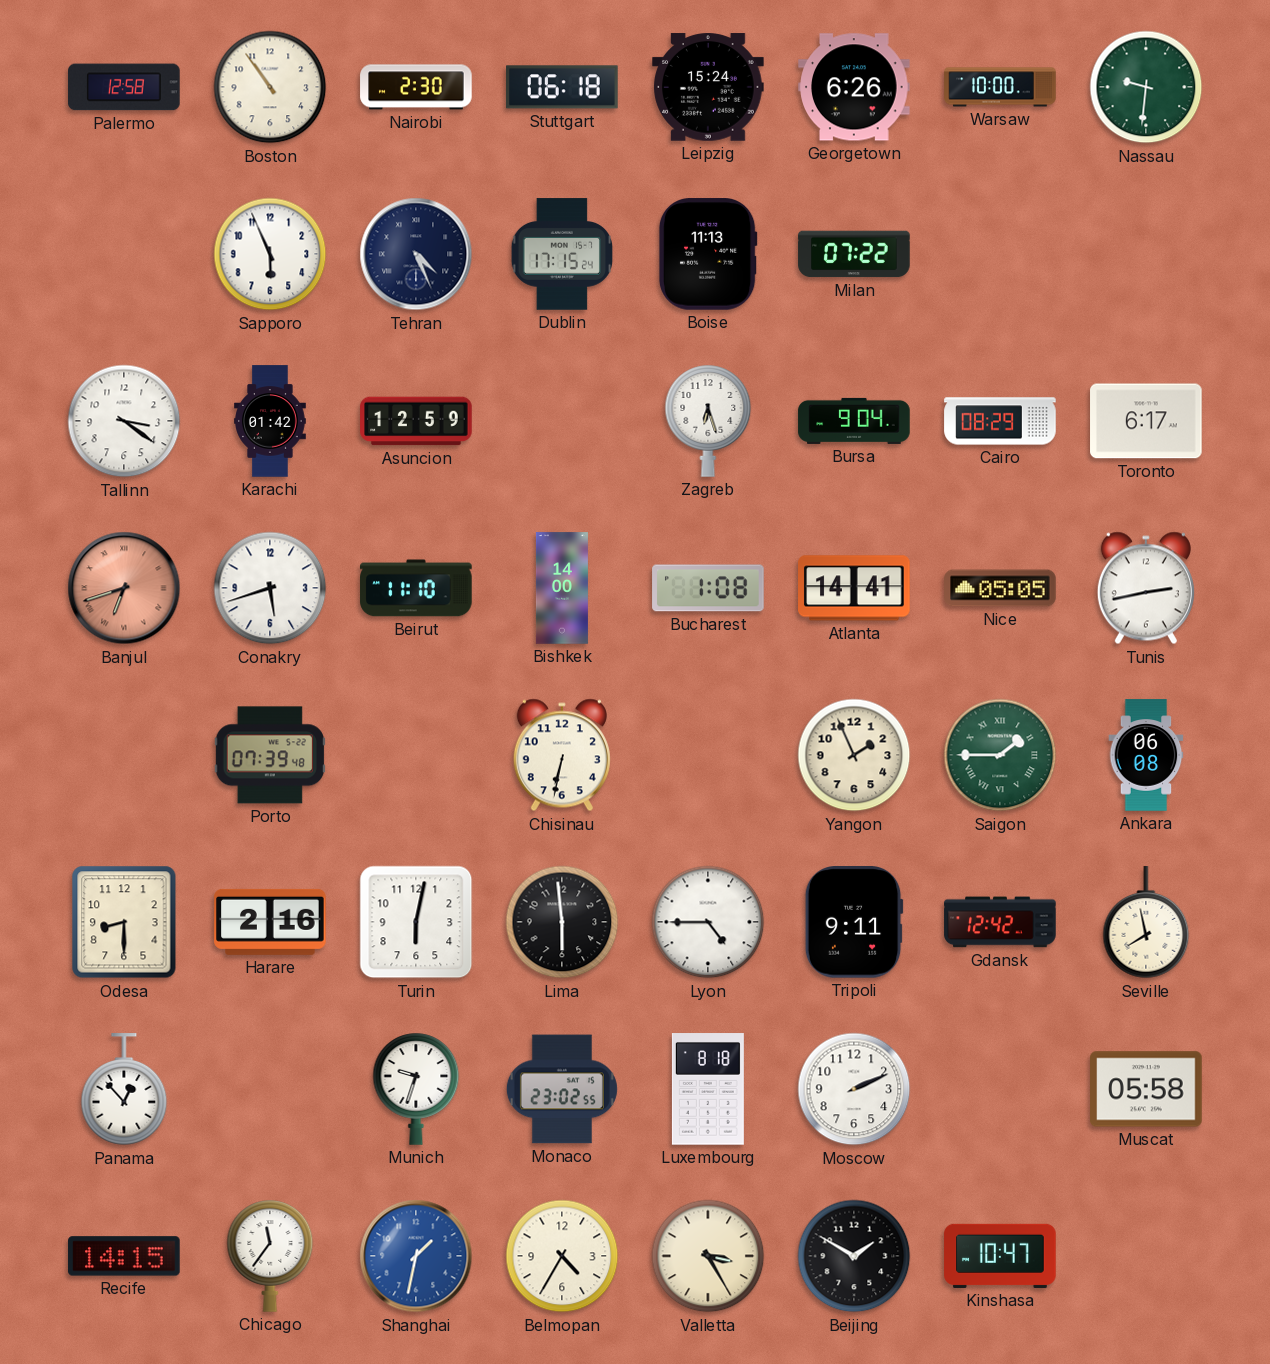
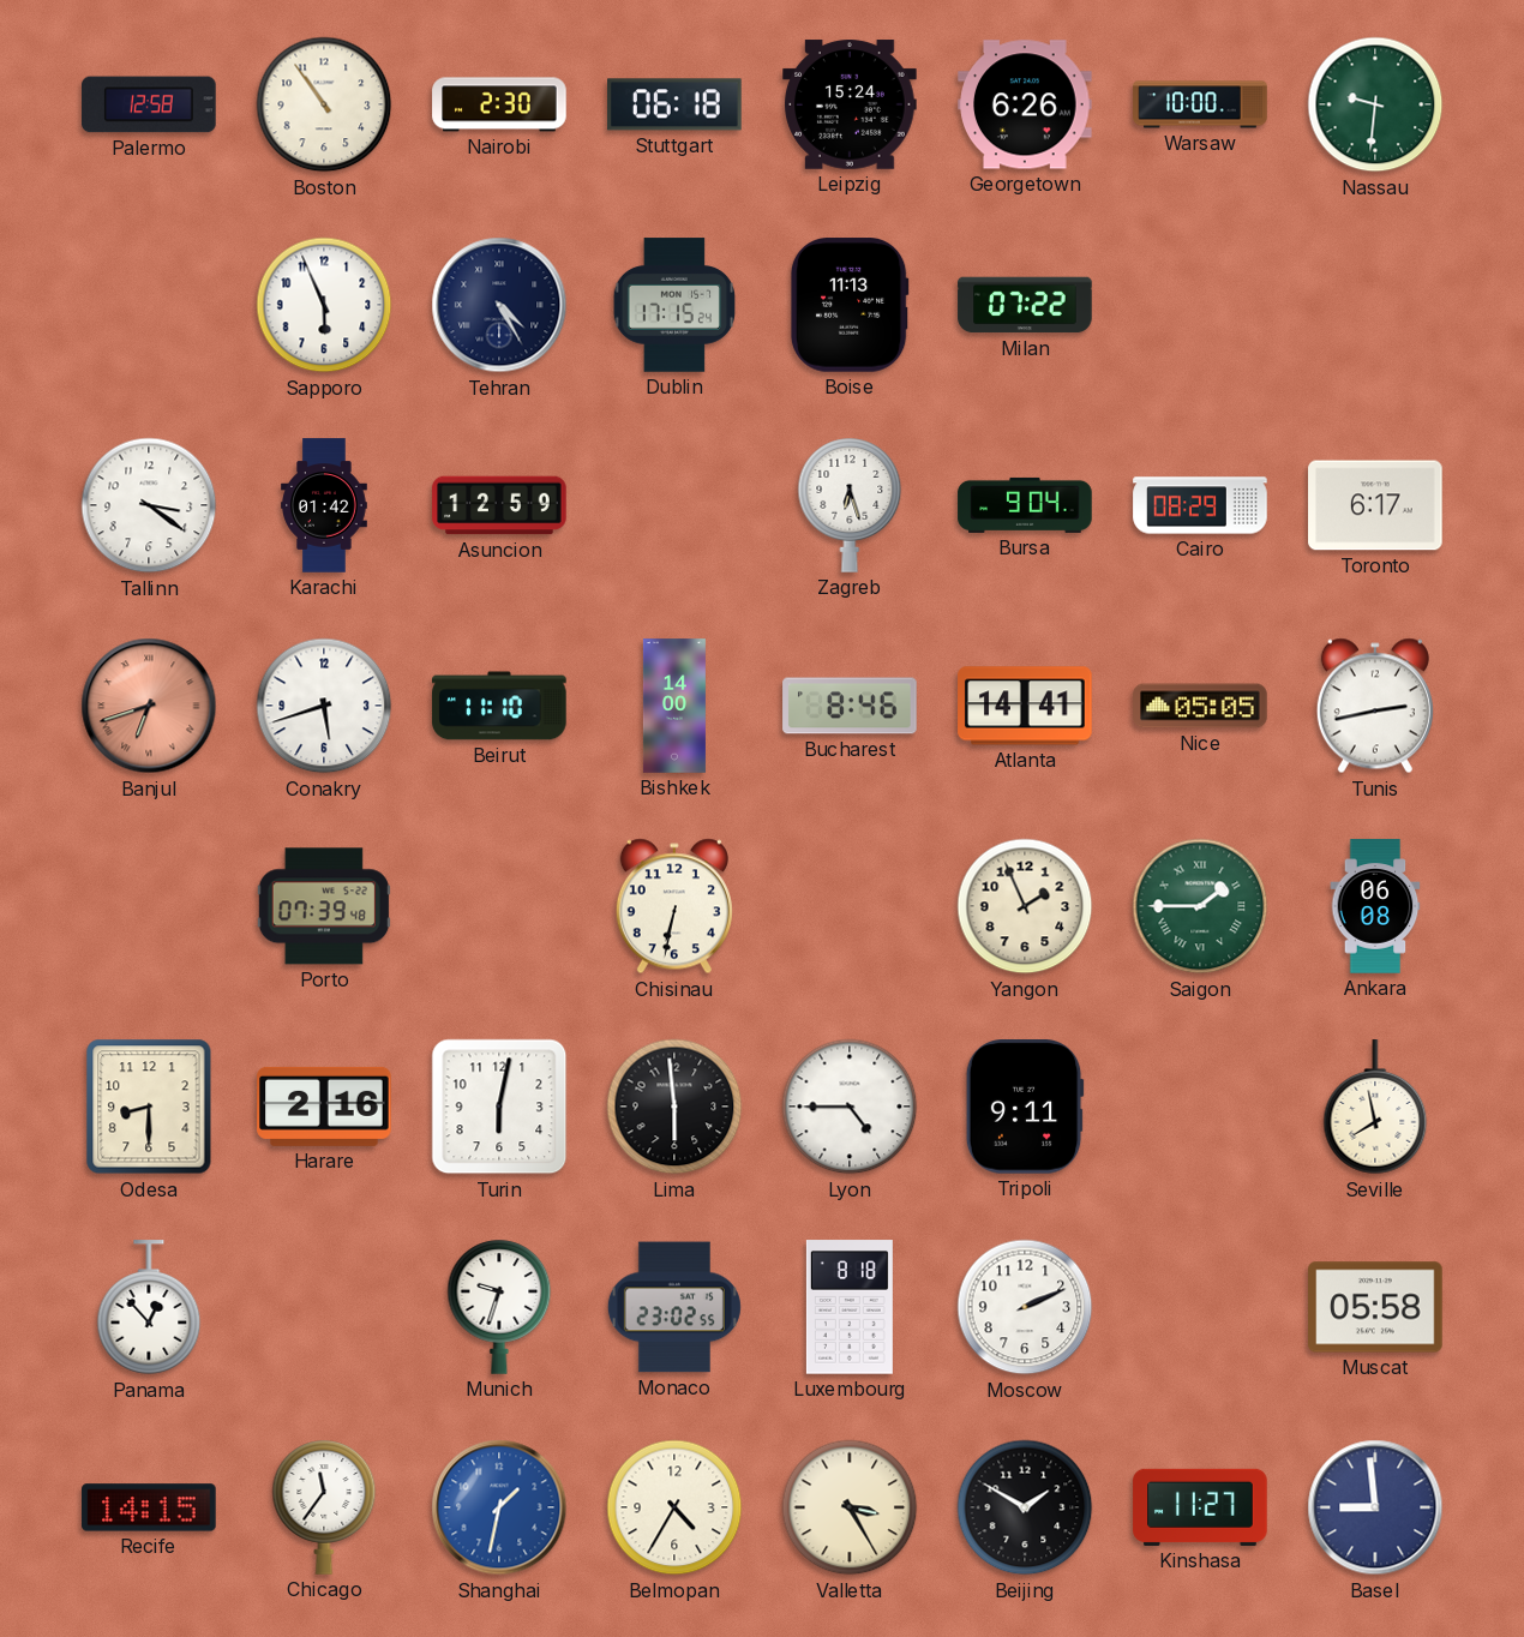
Tehran: 4:26 -> 4:25
Bucharest: 1:08 -> 8:46
Gdansk: 12:42 -> none
Kinshasa: 10:47 -> 11:27
Basel: none -> 8:59
